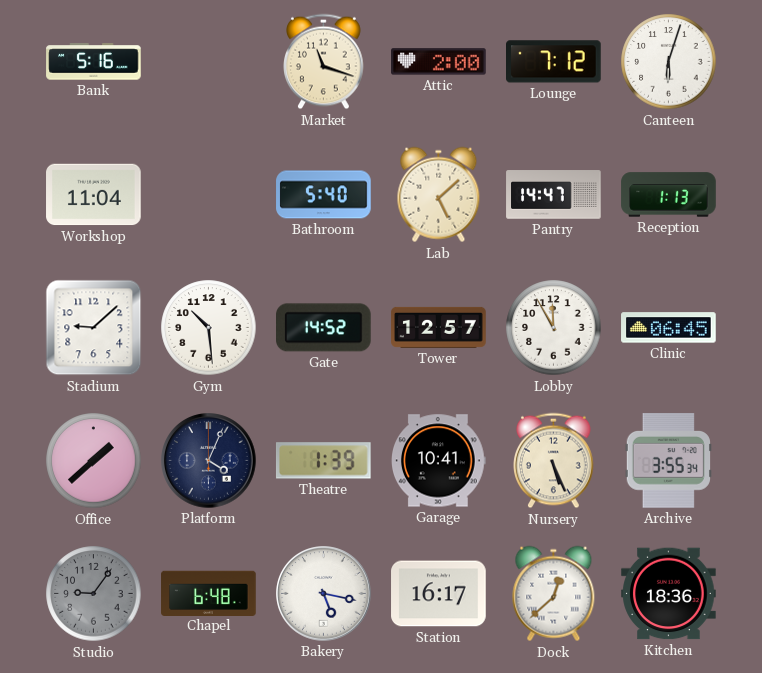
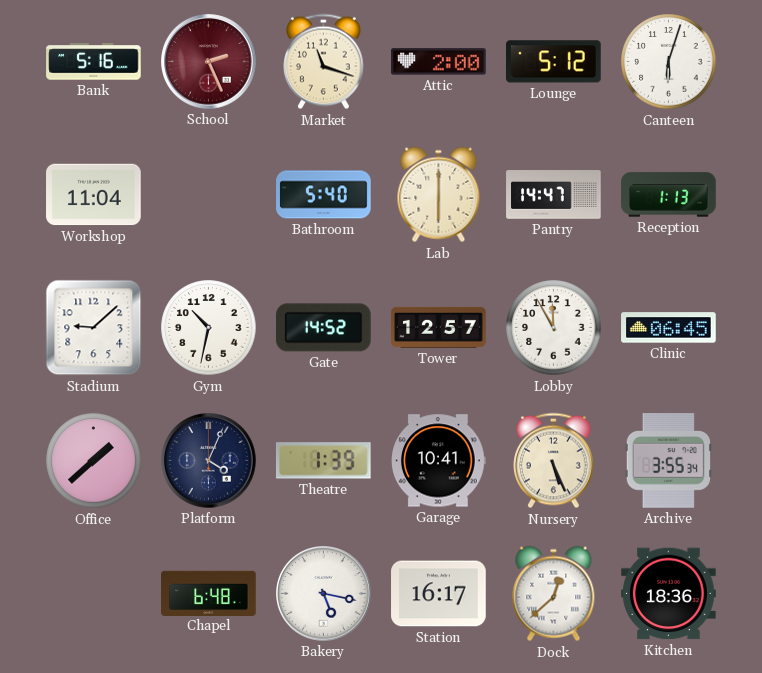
School: none -> 2:26
Lounge: 7:12 -> 5:12
Lab: 5:08 -> 6:00
Gym: 10:29 -> 10:32
Studio: 9:06 -> none
